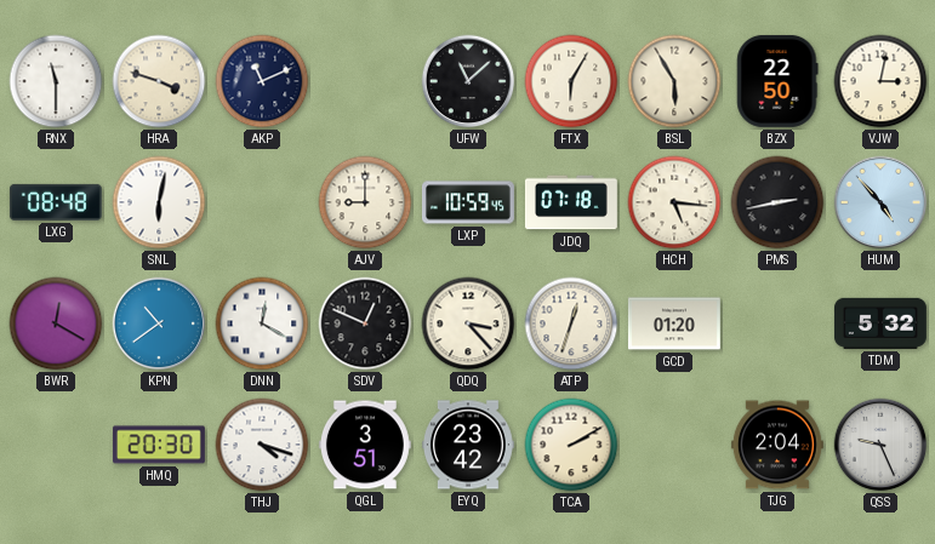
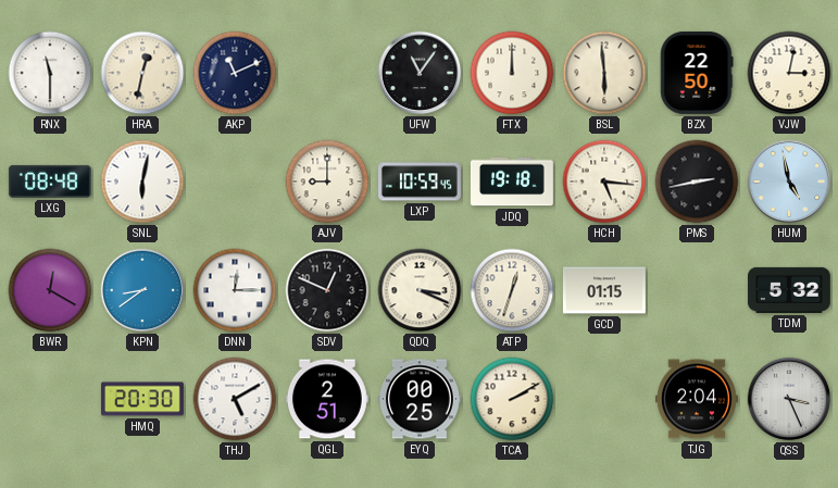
HRA: 3:48 -> 12:32
UFW: 11:08 -> 11:06
FTX: 6:05 -> 12:00
BSL: 5:55 -> 5:59
JDQ: 07:18 -> 19:18
HUM: 4:53 -> 4:58
KPN: 10:39 -> 8:39
DNN: 12:20 -> 12:15
QDQ: 3:23 -> 3:19
GCD: 01:20 -> 01:15
THJ: 4:18 -> 5:10
QGL: 3:51 -> 2:51
EYQ: 23:42 -> 00:25
QSS: 9:26 -> 3:26
